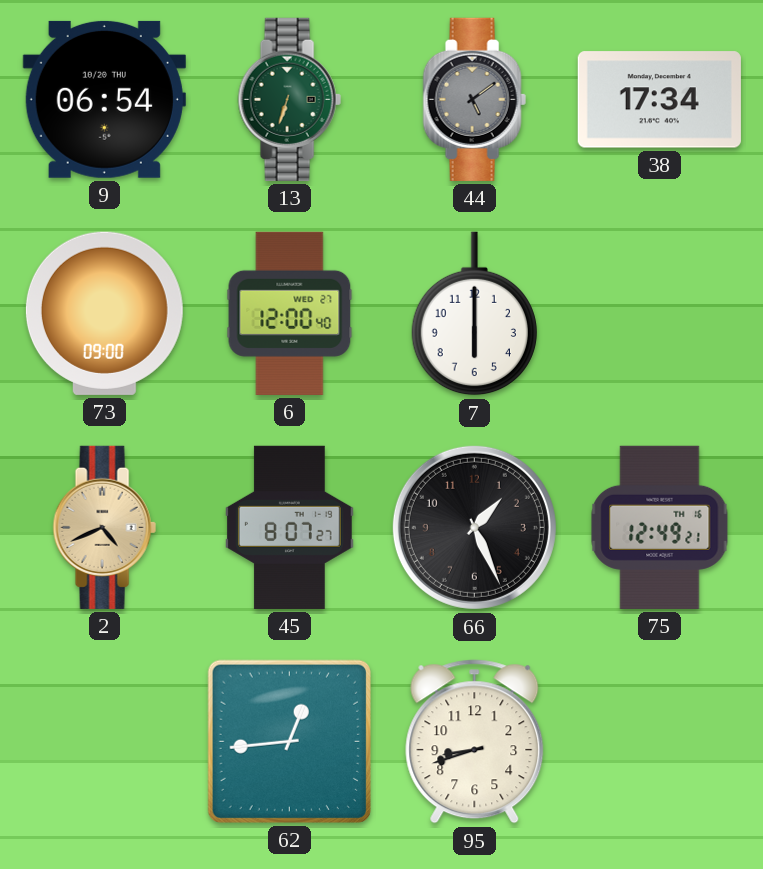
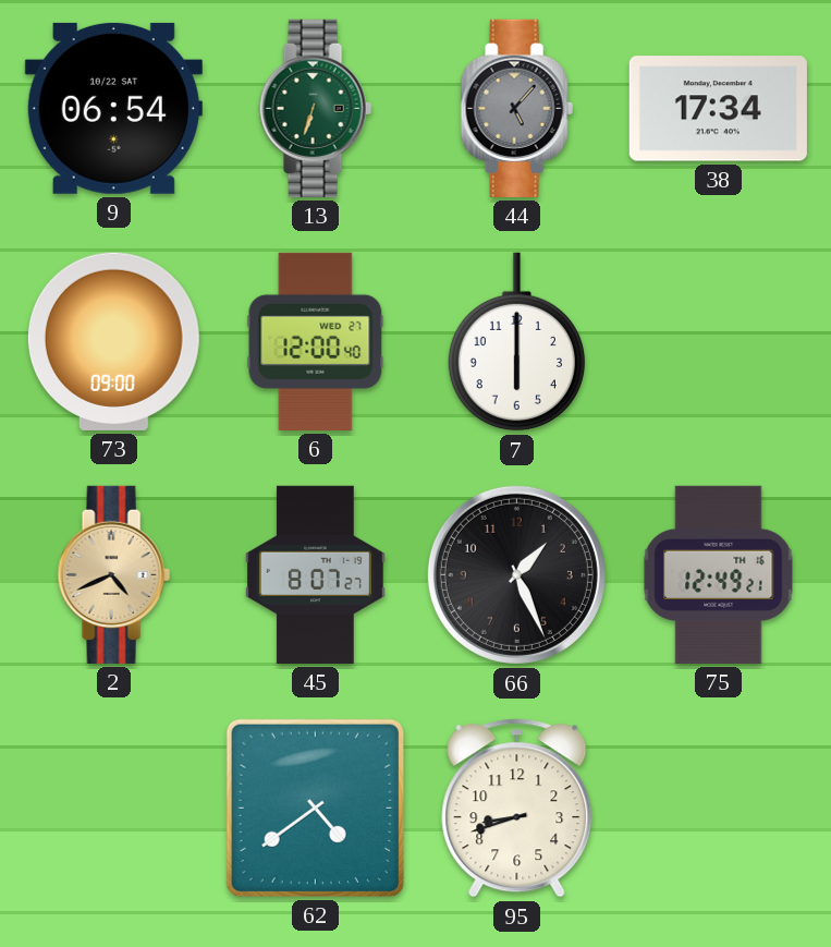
9 date: 10/20 THU -> 10/22 SAT
44: 5:09 -> 5:07
62: 12:44 -> 4:39
